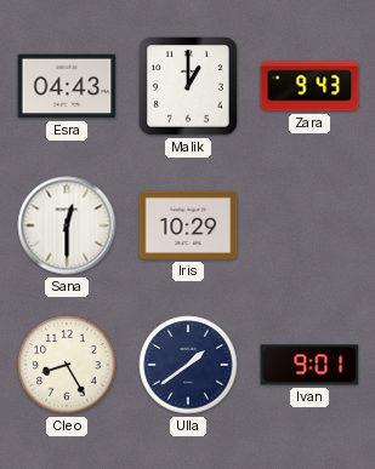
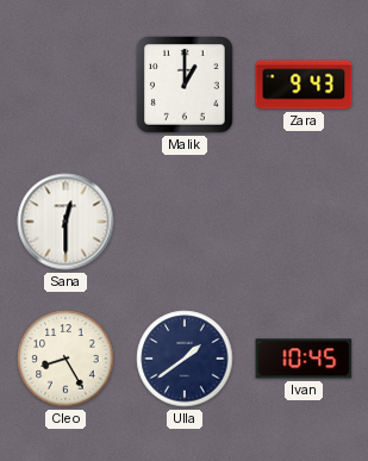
Esra: 04:43 -> none
Iris: 10:29 -> none
Ivan: 9:01 -> 10:45
